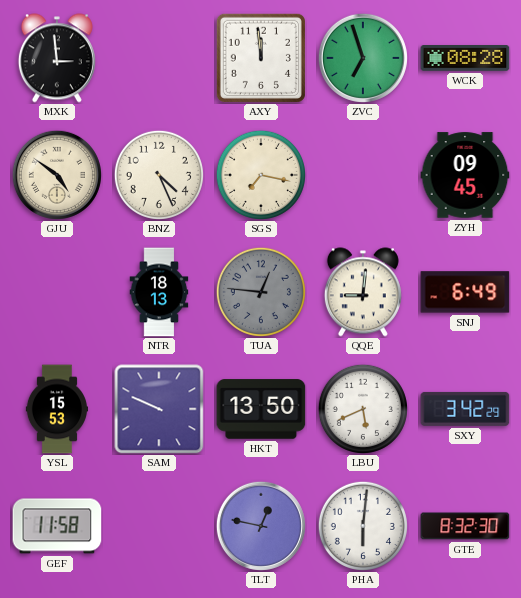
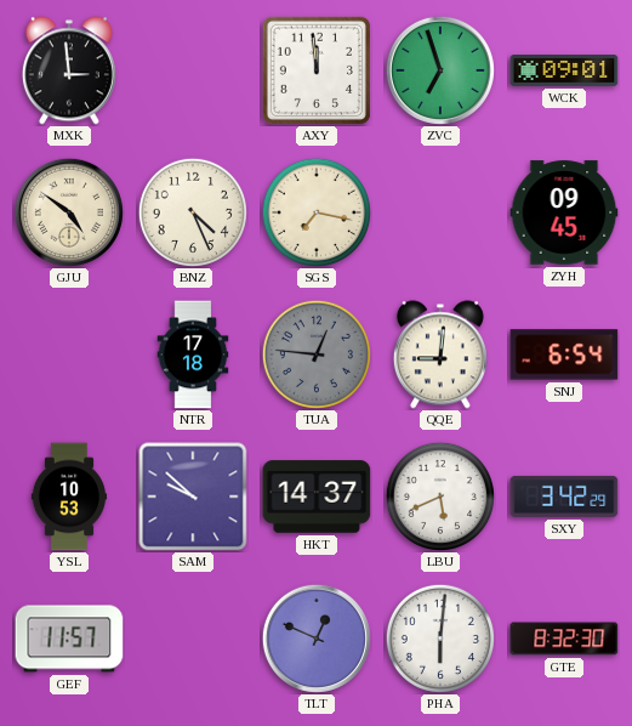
WCK: 08:28 -> 09:01
NTR: 18:13 -> 17:18
SNJ: 6:49 -> 6:54
YSL: 15:53 -> 10:53
SAM: 9:49 -> 9:52
HKT: 13:50 -> 14:37
GEF: 11:58 -> 11:57
TLT: 12:47 -> 12:49
